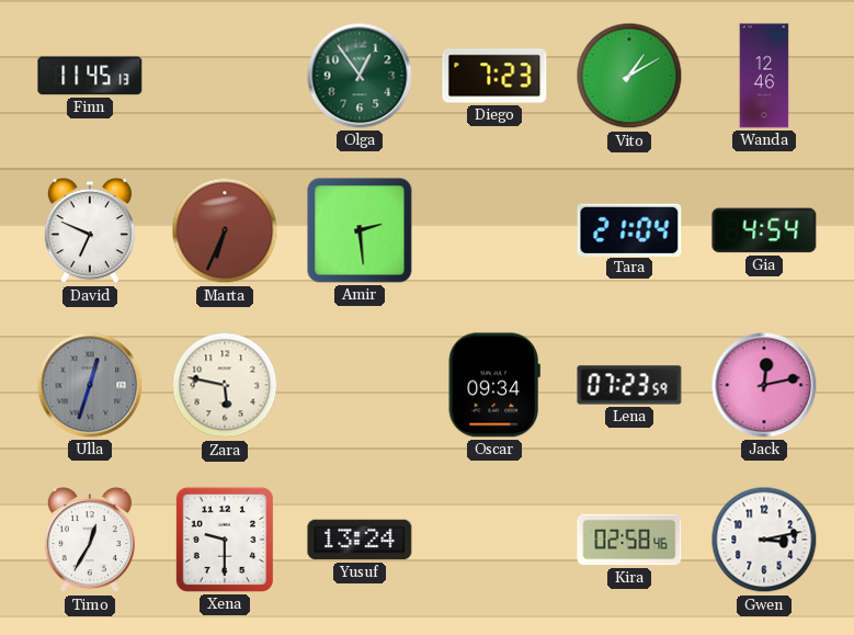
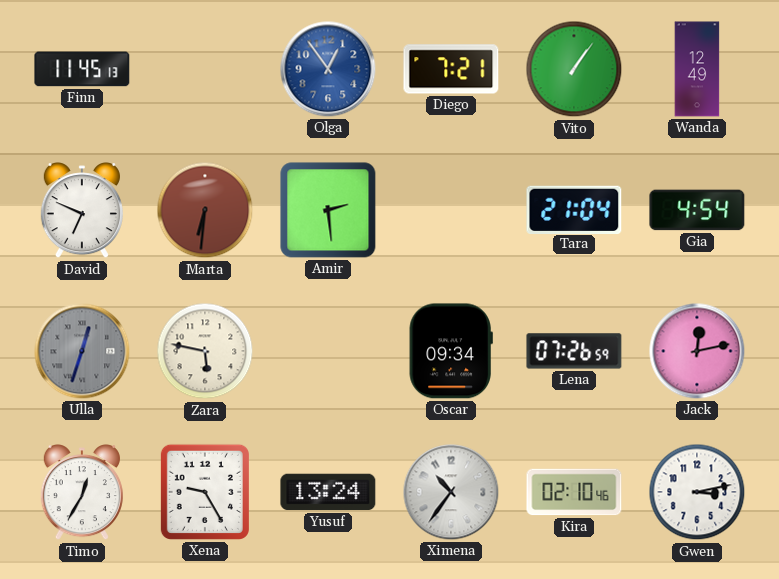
Olga dial: green -> blue
Diego: 7:23 -> 7:21
Vito: 1:10 -> 1:06
Wanda: 12:46 -> 12:49
Marta: 6:34 -> 6:31
Lena: 07:23 -> 07:26
Xena: 9:30 -> 9:25
Ximena: none -> 10:36
Kira: 02:58 -> 02:10
